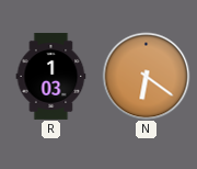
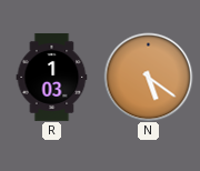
N: 6:21 -> 5:21
